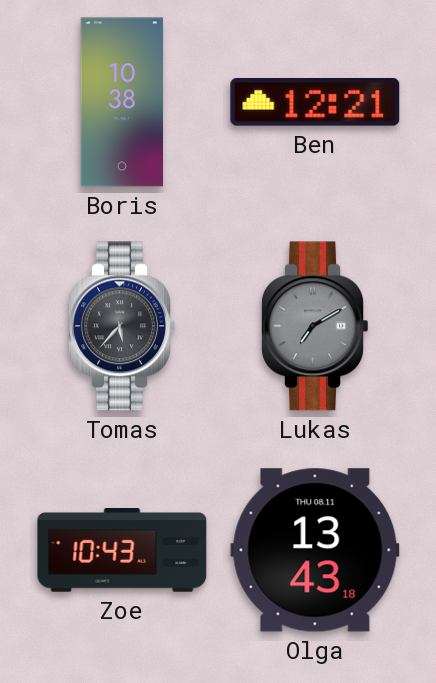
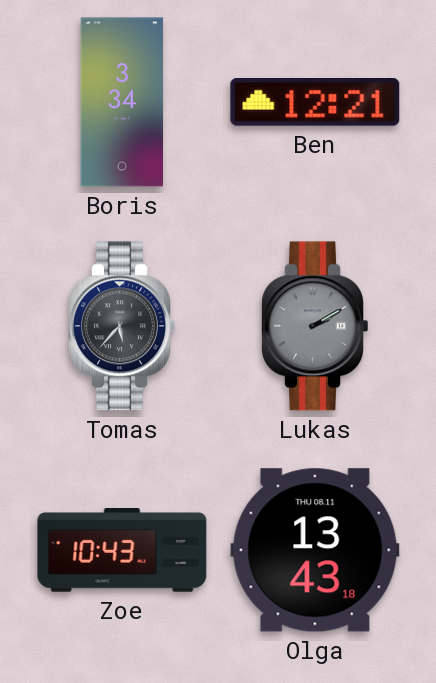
Boris: 10:38 -> 3:34
Lukas: 7:10 -> 2:10
